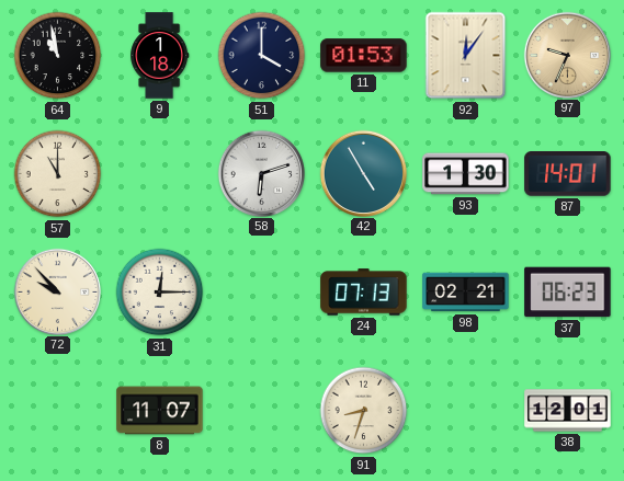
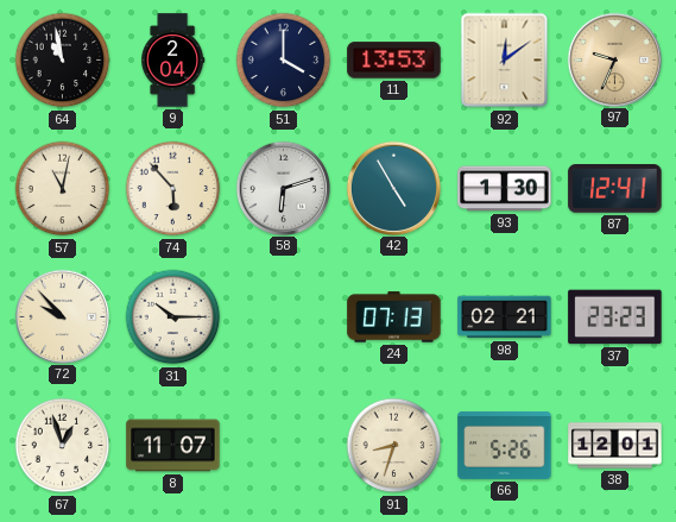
9: 1:18 -> 2:04
11: 01:53 -> 13:53
92: 12:06 -> 12:09
57: 11:00 -> 11:02
74: none -> 5:53
87: 14:01 -> 12:41
31: 12:15 -> 10:15
37: 06:23 -> 23:23
67: none -> 12:57
66: none -> 5:26
